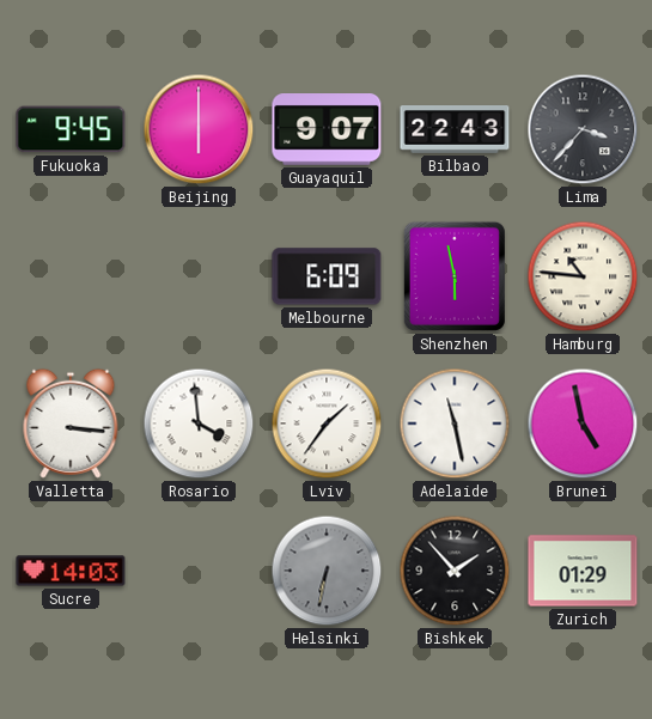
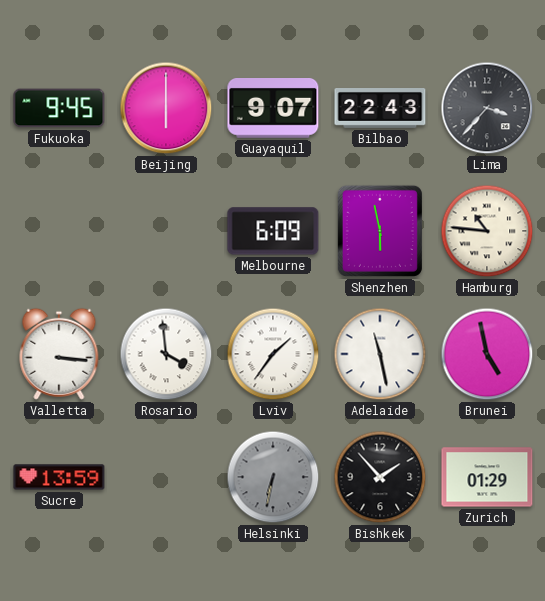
Sucre: 14:03 -> 13:59
